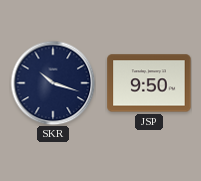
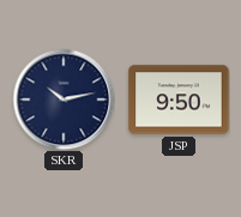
SKR: 10:18 -> 10:13
